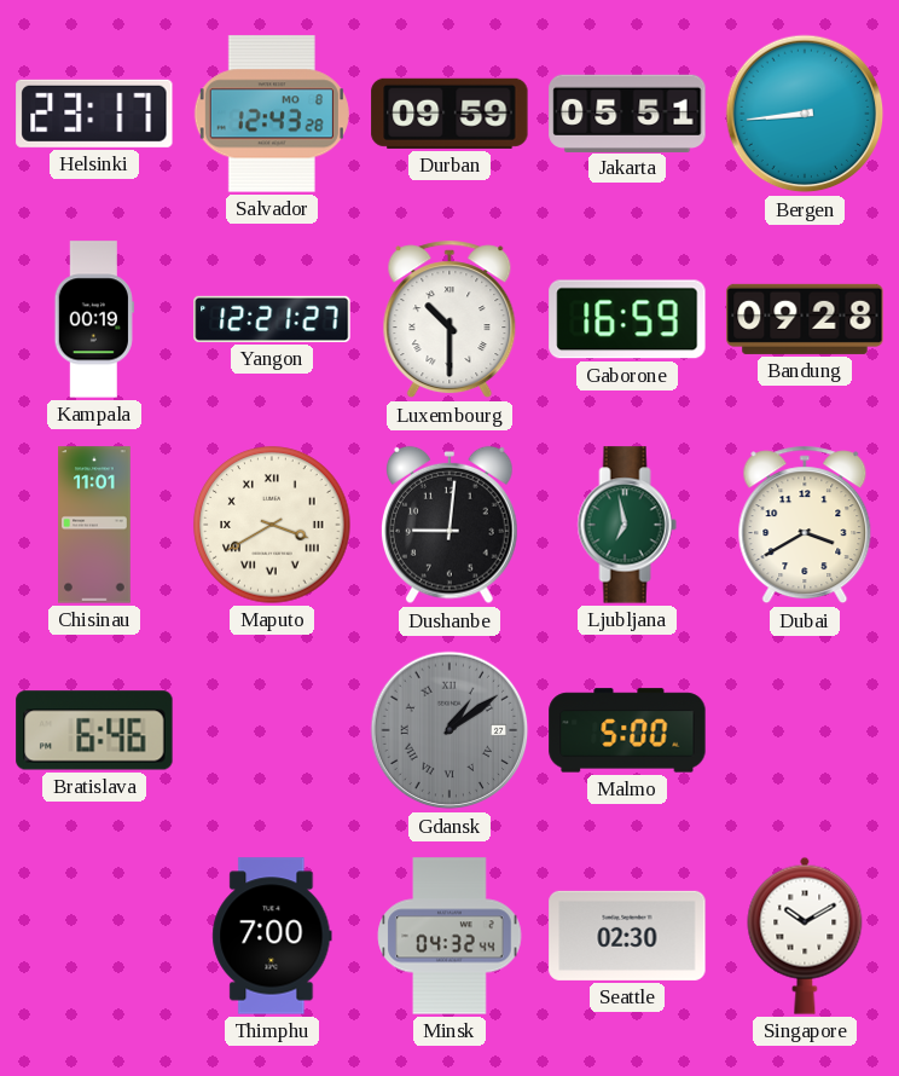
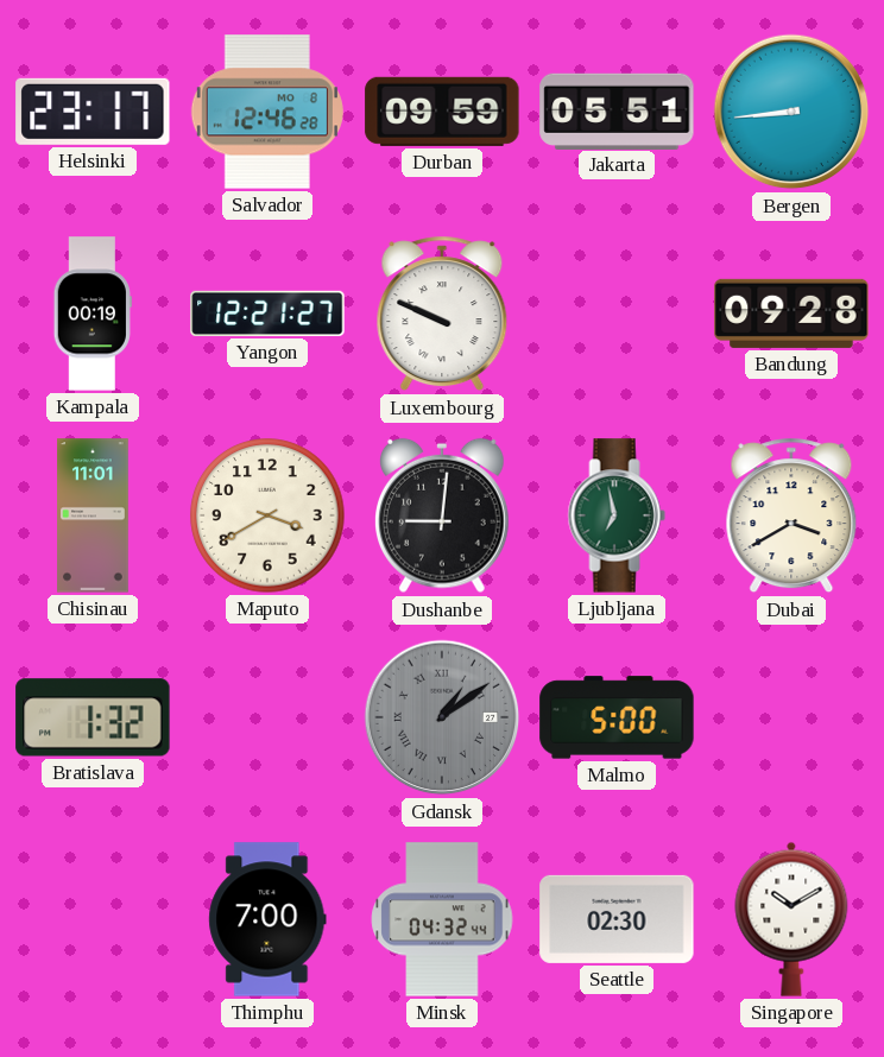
Salvador: 12:43 -> 12:46
Luxembourg: 10:30 -> 9:49
Gaborone: 16:59 -> none
Maputo numerals: Roman -> Arabic
Bratislava: 6:46 -> 1:32
